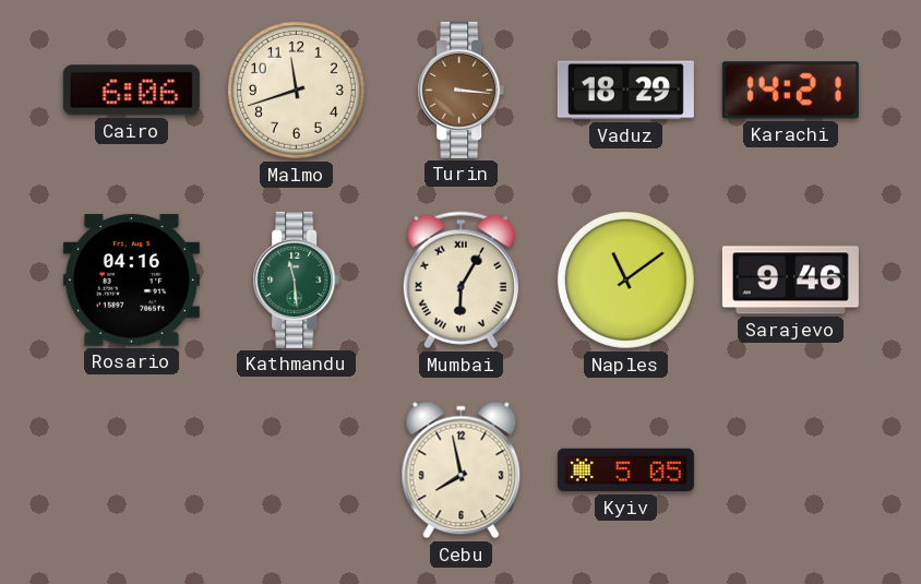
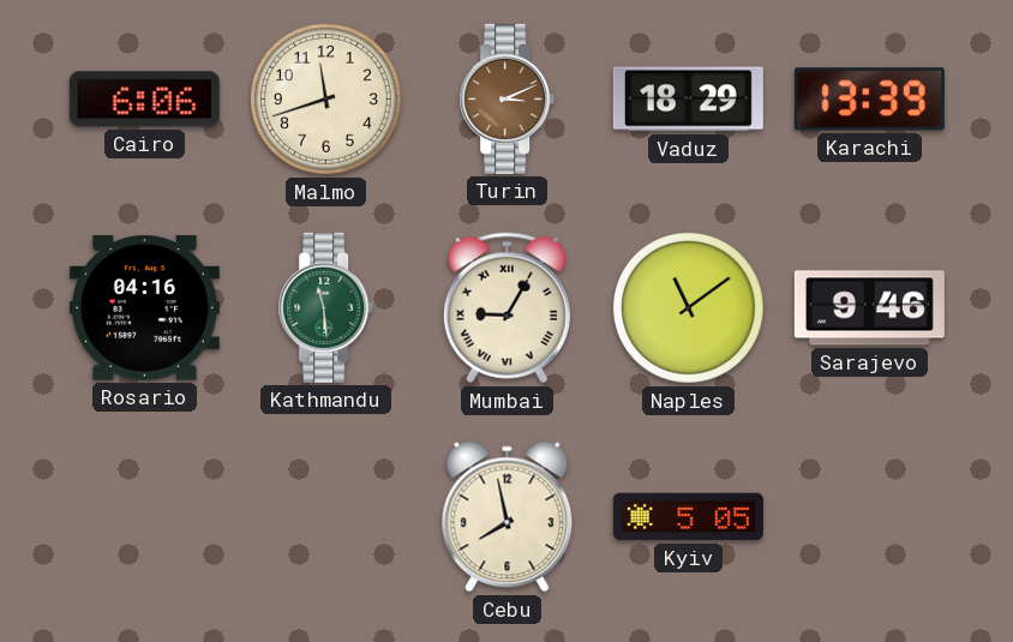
Turin: 3:16 -> 3:11
Karachi: 14:21 -> 13:39
Mumbai: 6:05 -> 9:05
